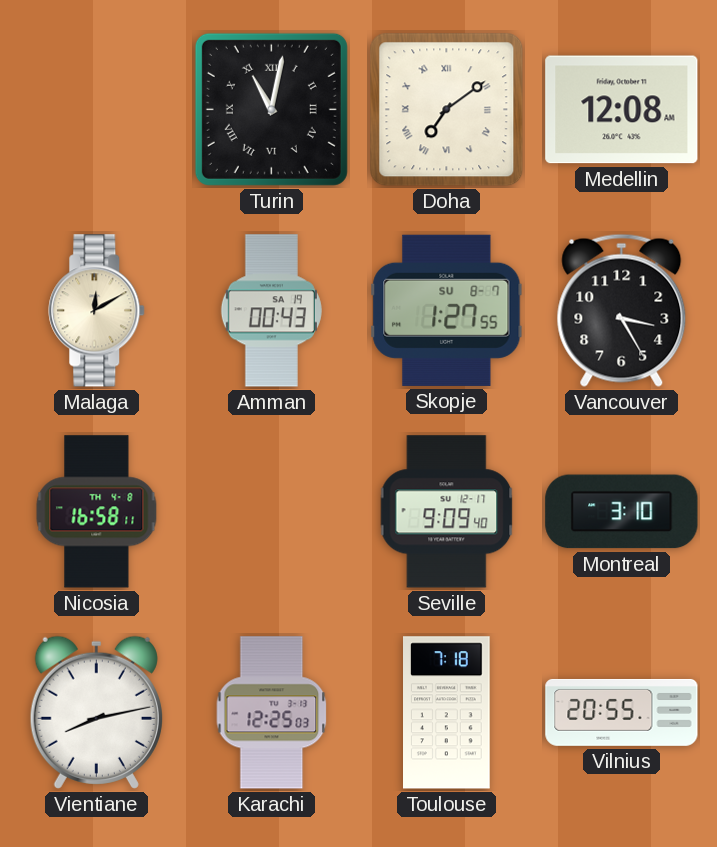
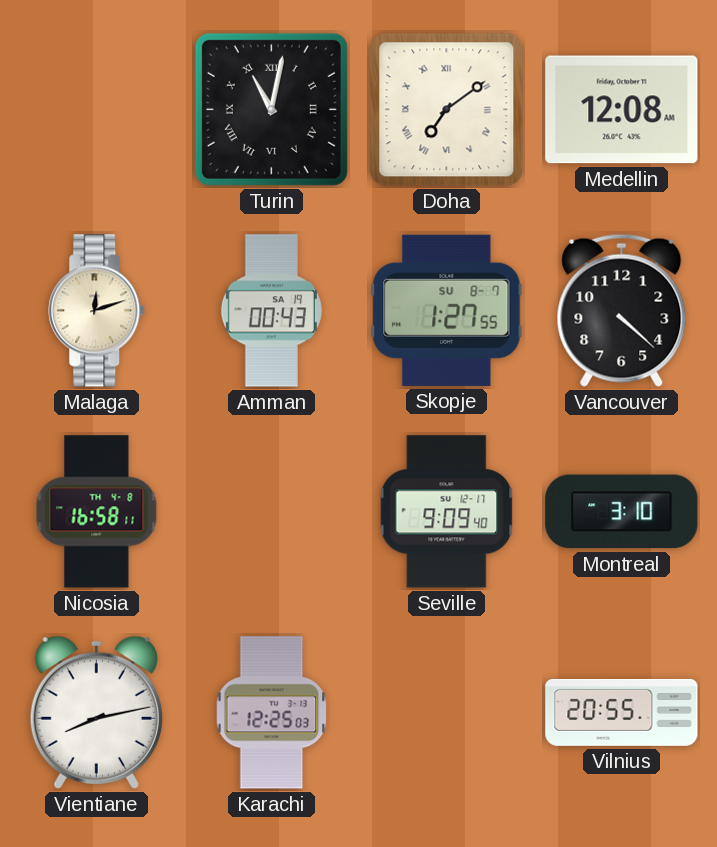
Malaga: 12:10 -> 12:12
Vancouver: 3:25 -> 4:22
Toulouse: 7:18 -> none
